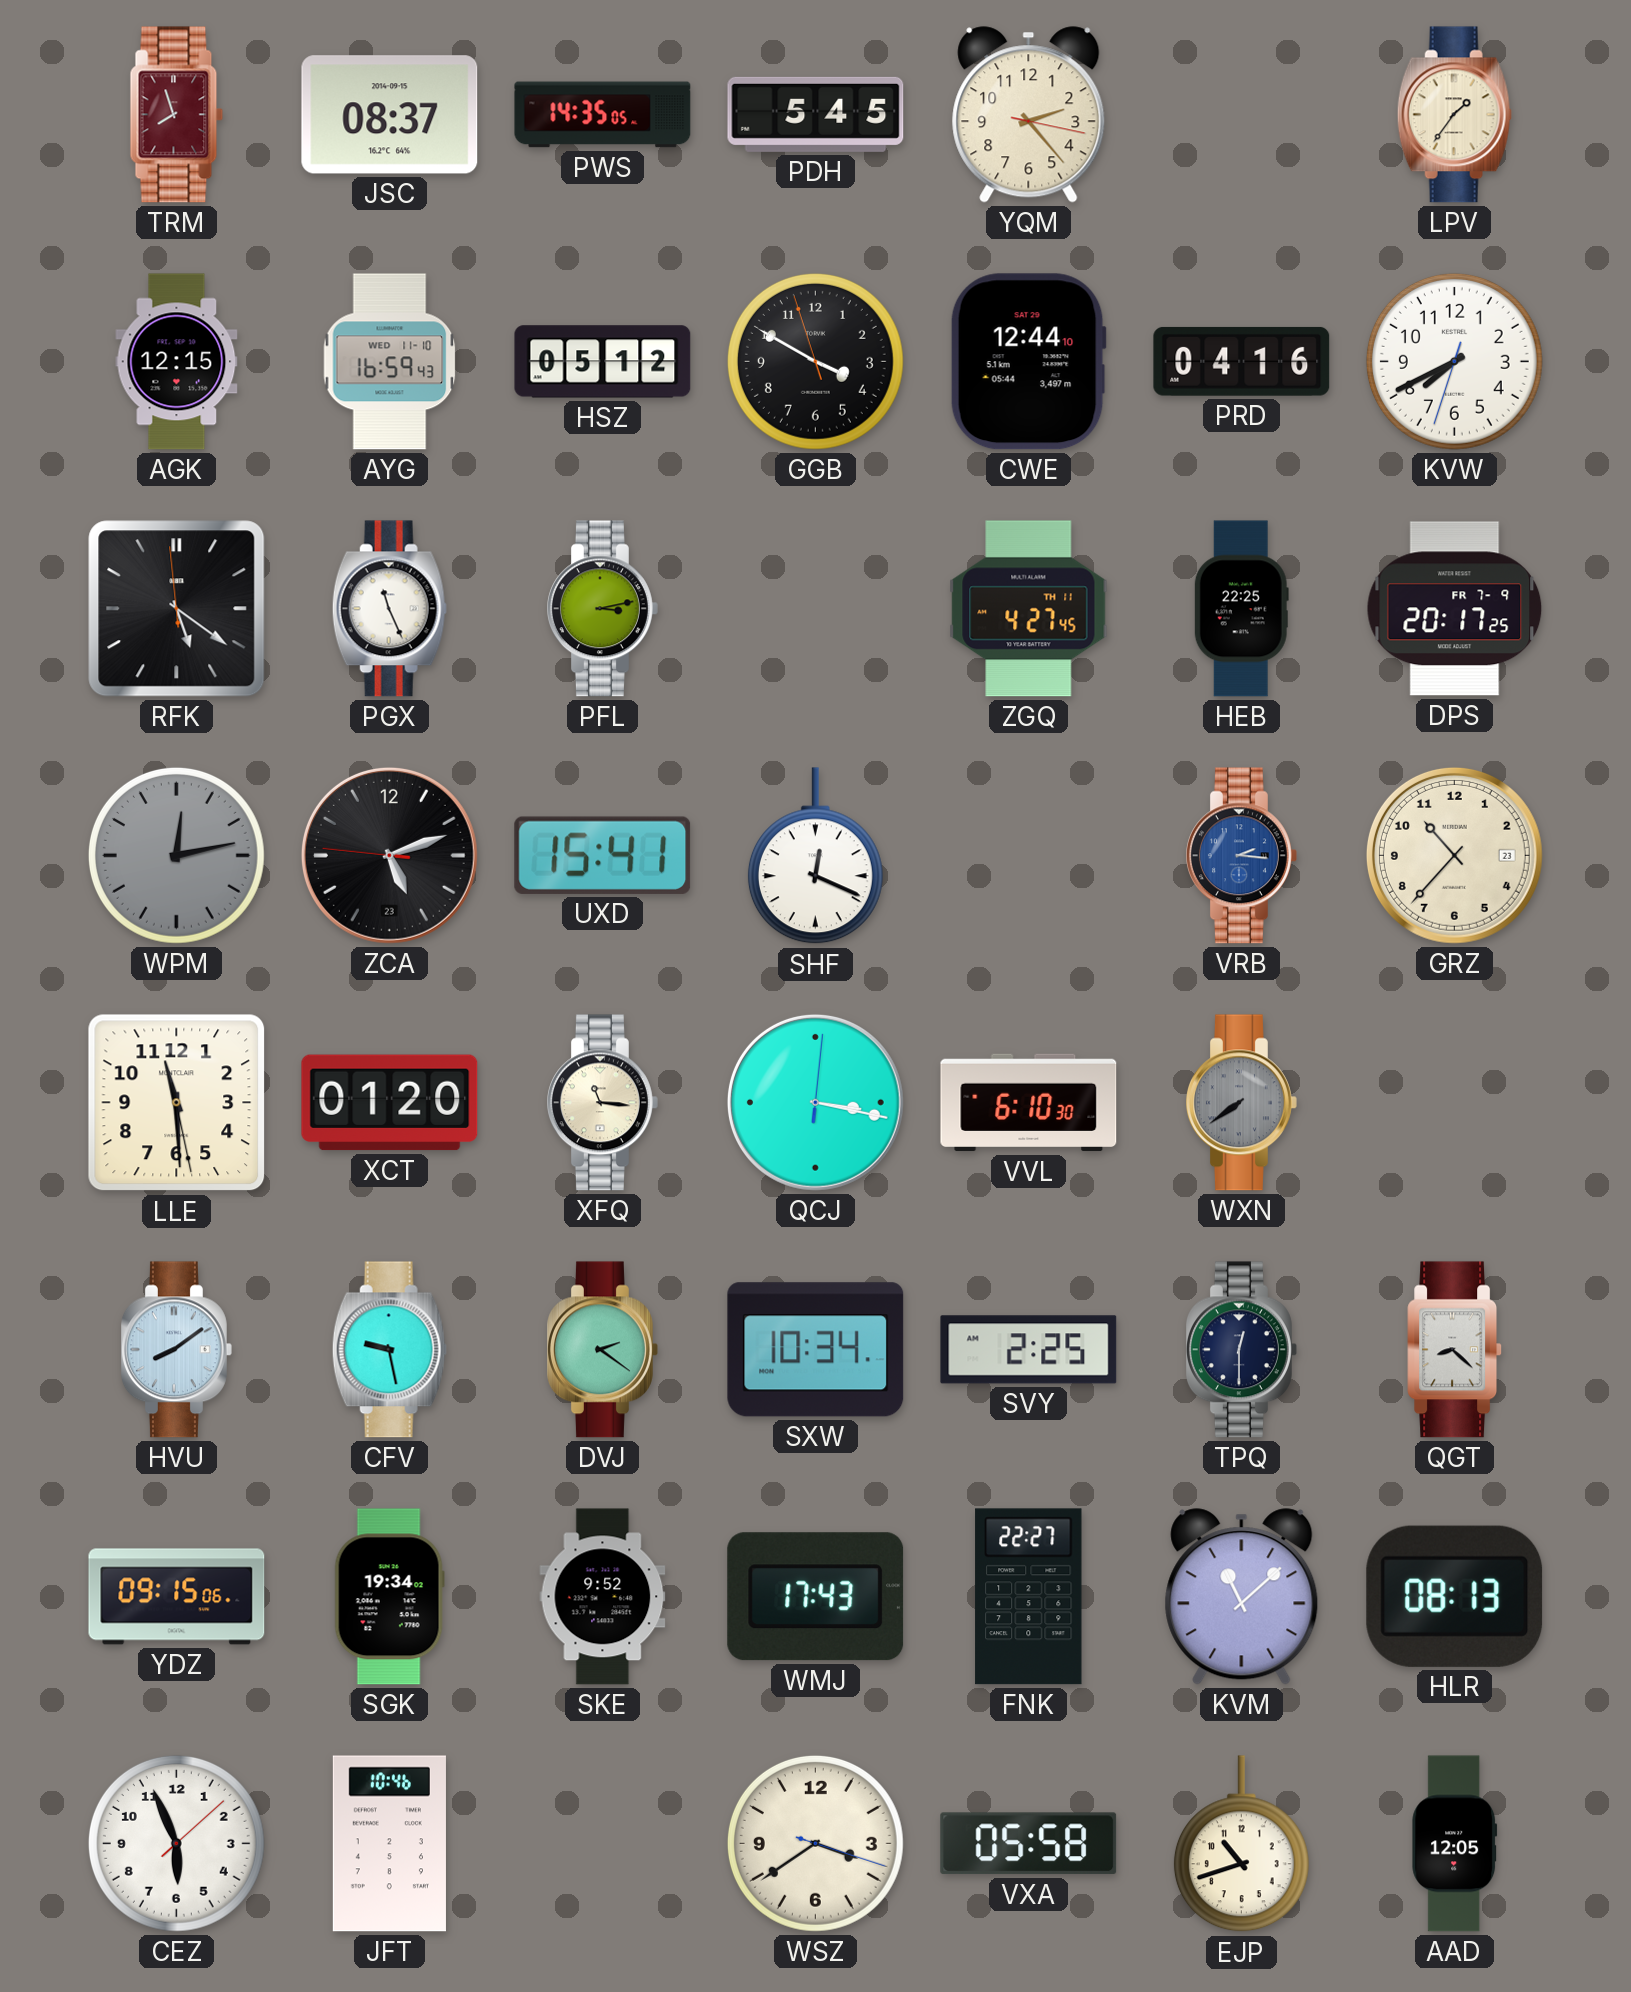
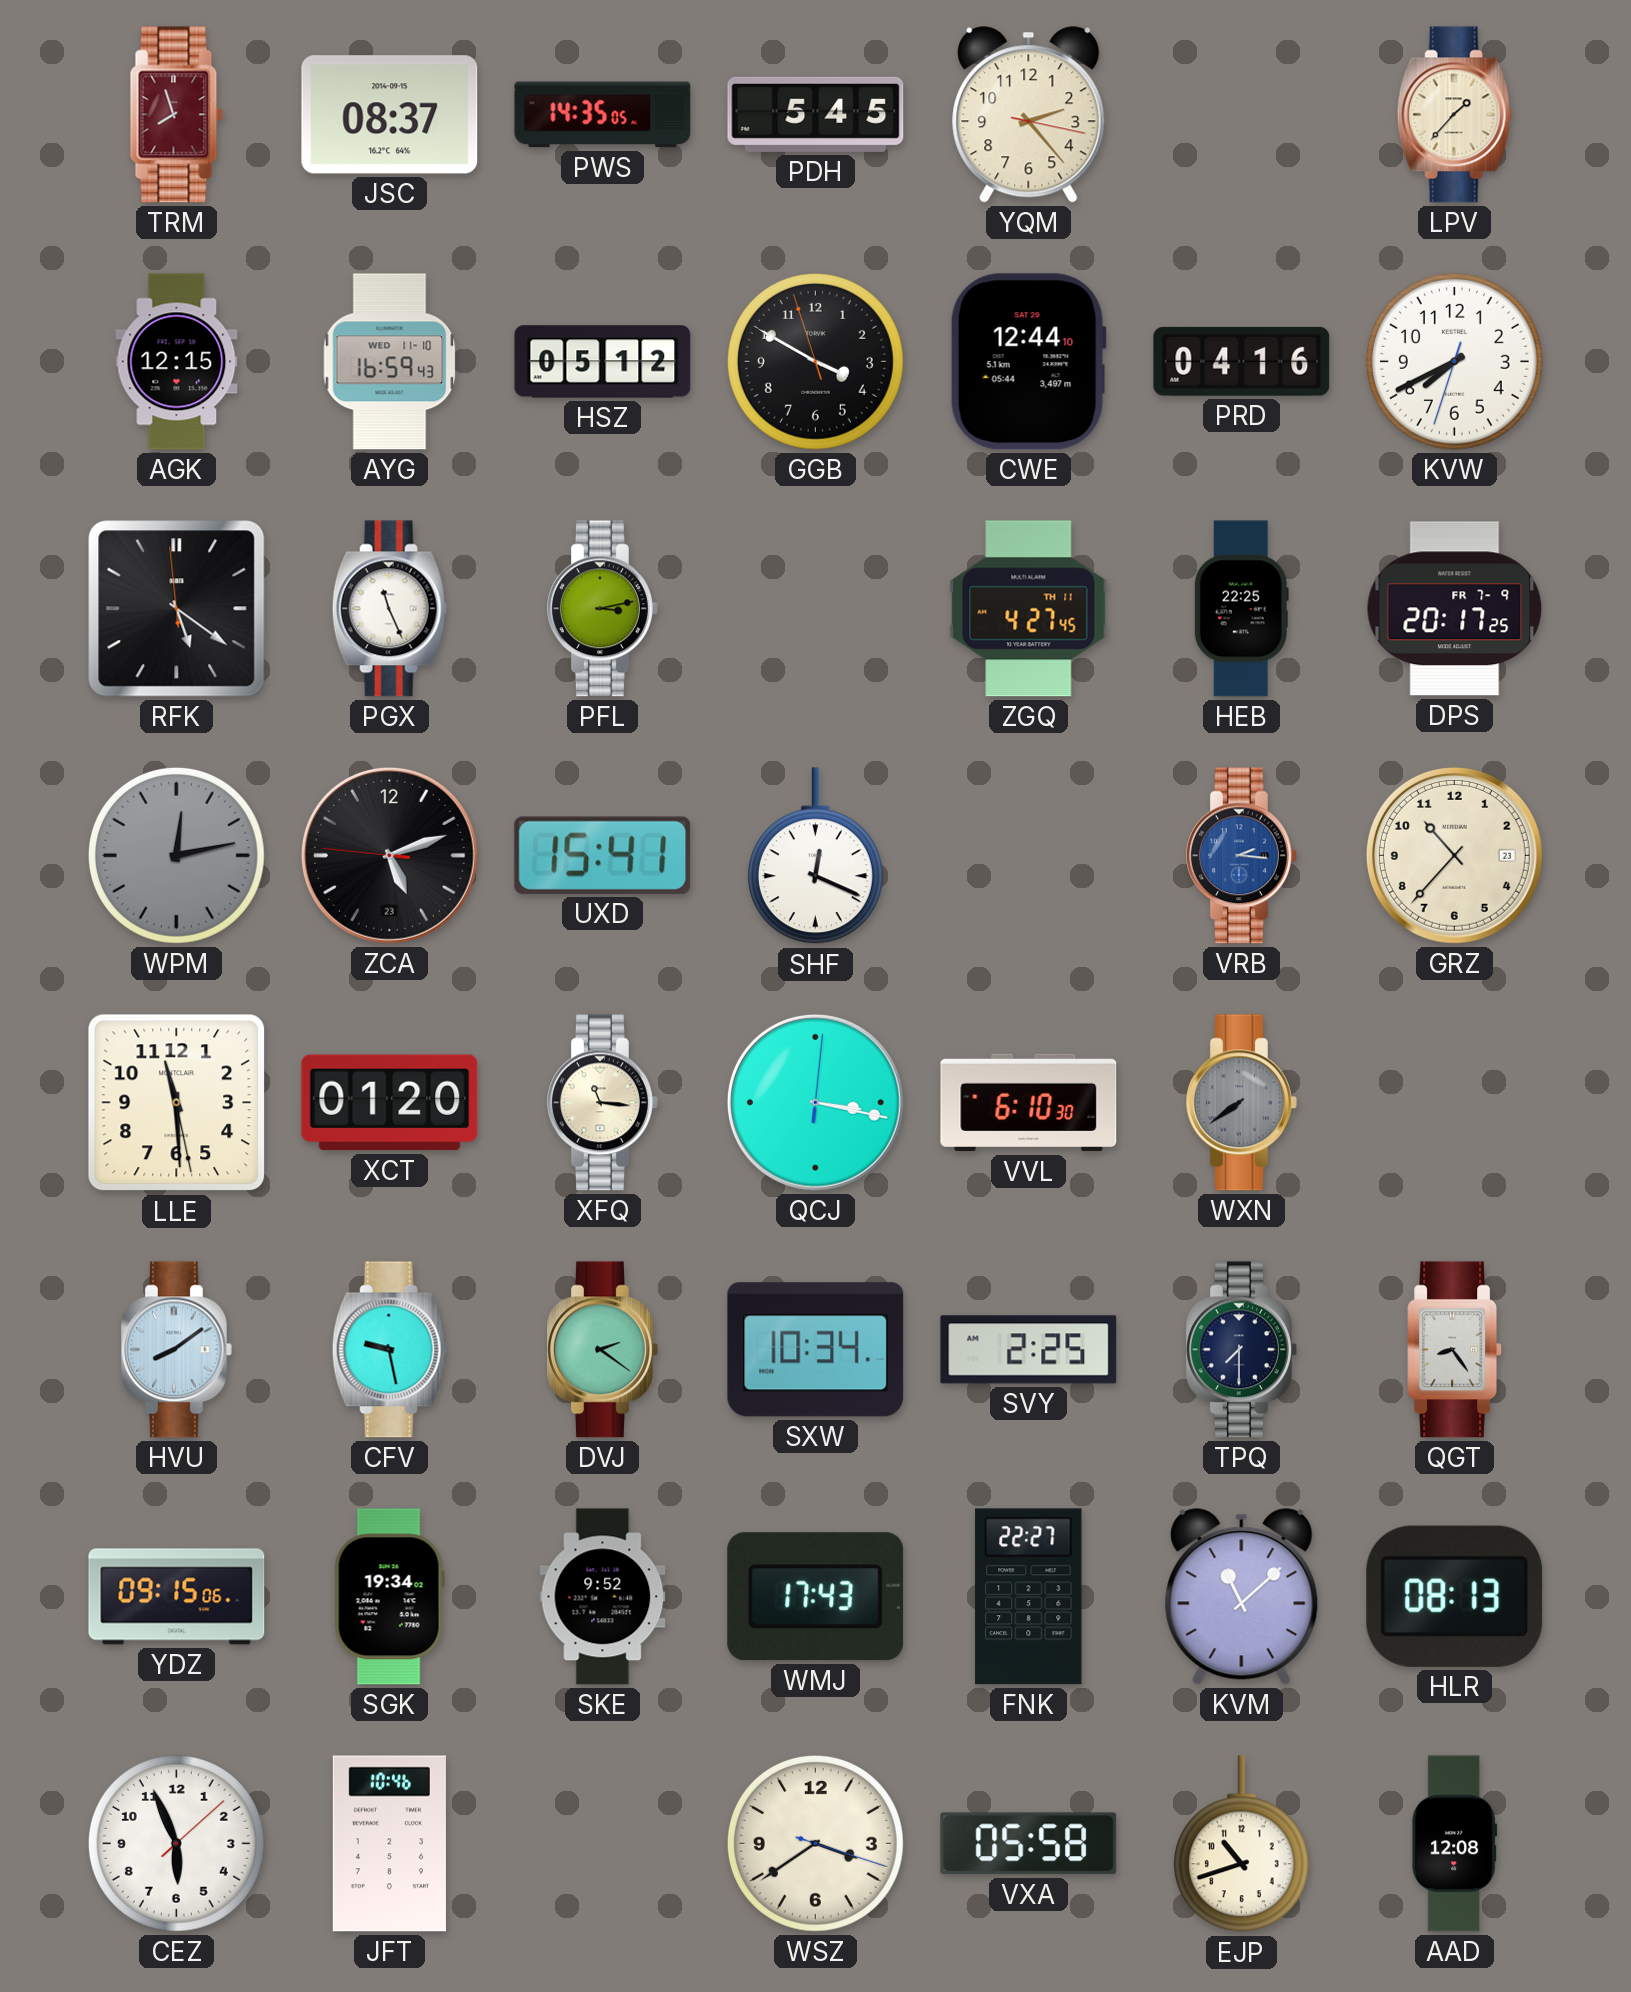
LPV: 1:36 -> 1:37
TPQ: 12:30 -> 7:30
QGT: 8:22 -> 8:24
AAD: 12:05 -> 12:08
